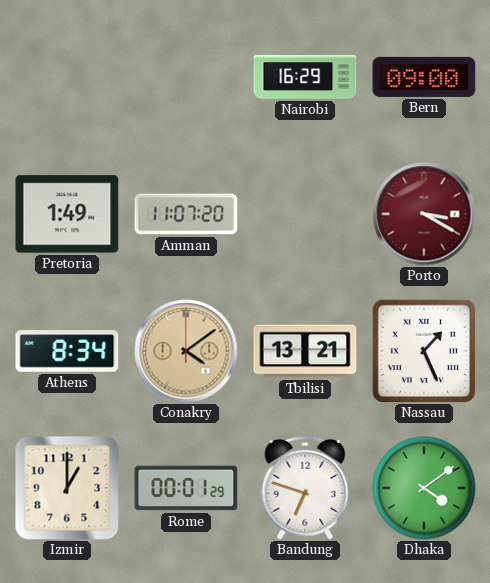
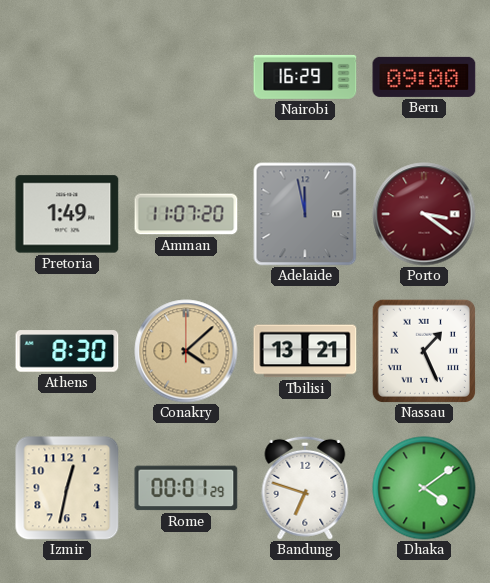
Adelaide: none -> 11:58
Porto: 3:20 -> 3:21
Athens: 8:34 -> 8:30
Conakry: 4:09 -> 4:08
Izmir: 1:00 -> 12:32
